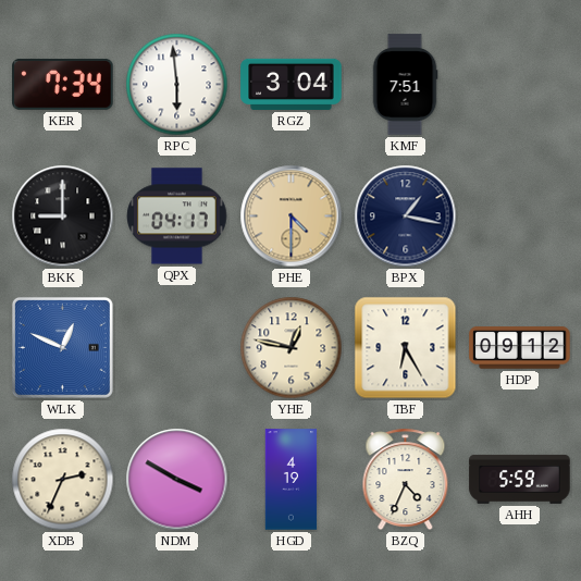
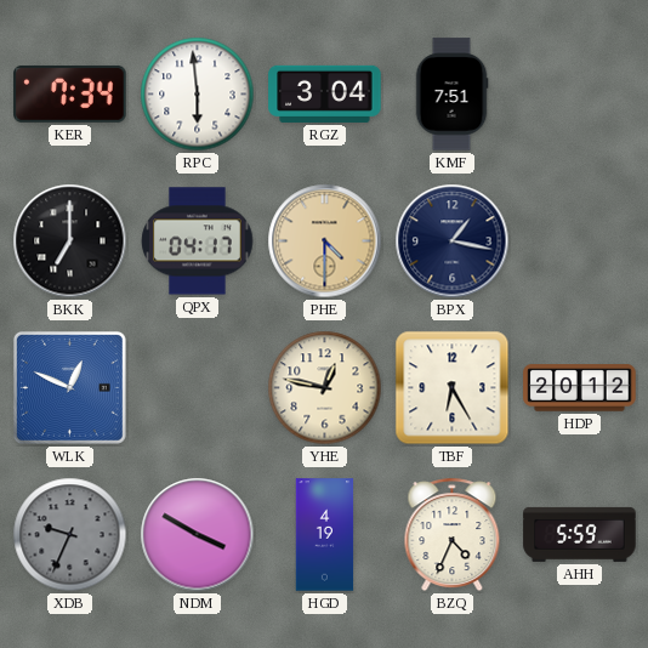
BKK: 9:00 -> 7:00
HDP: 09:12 -> 20:12
XDB: 2:34 -> 9:34
XDB dial: cream -> grey
